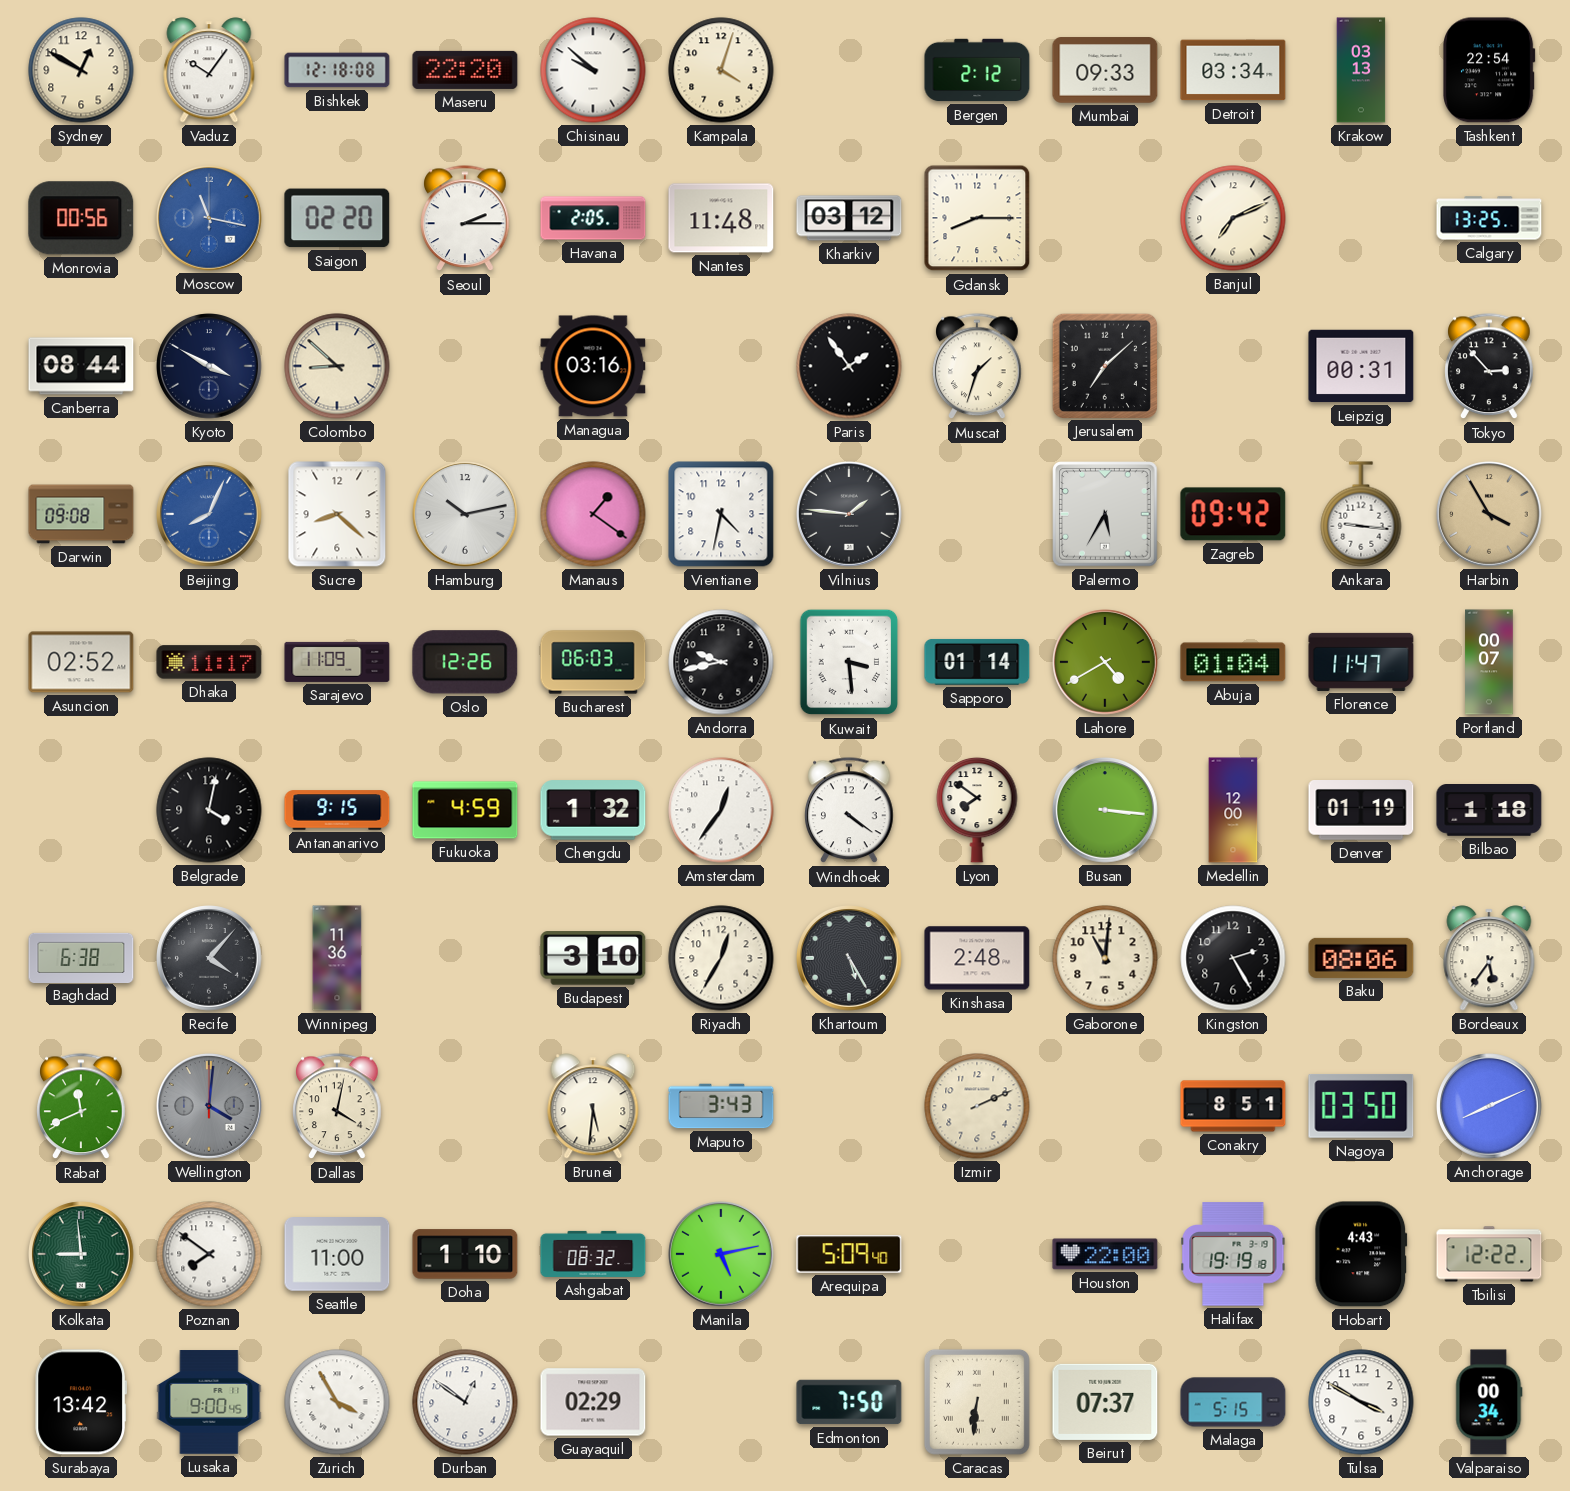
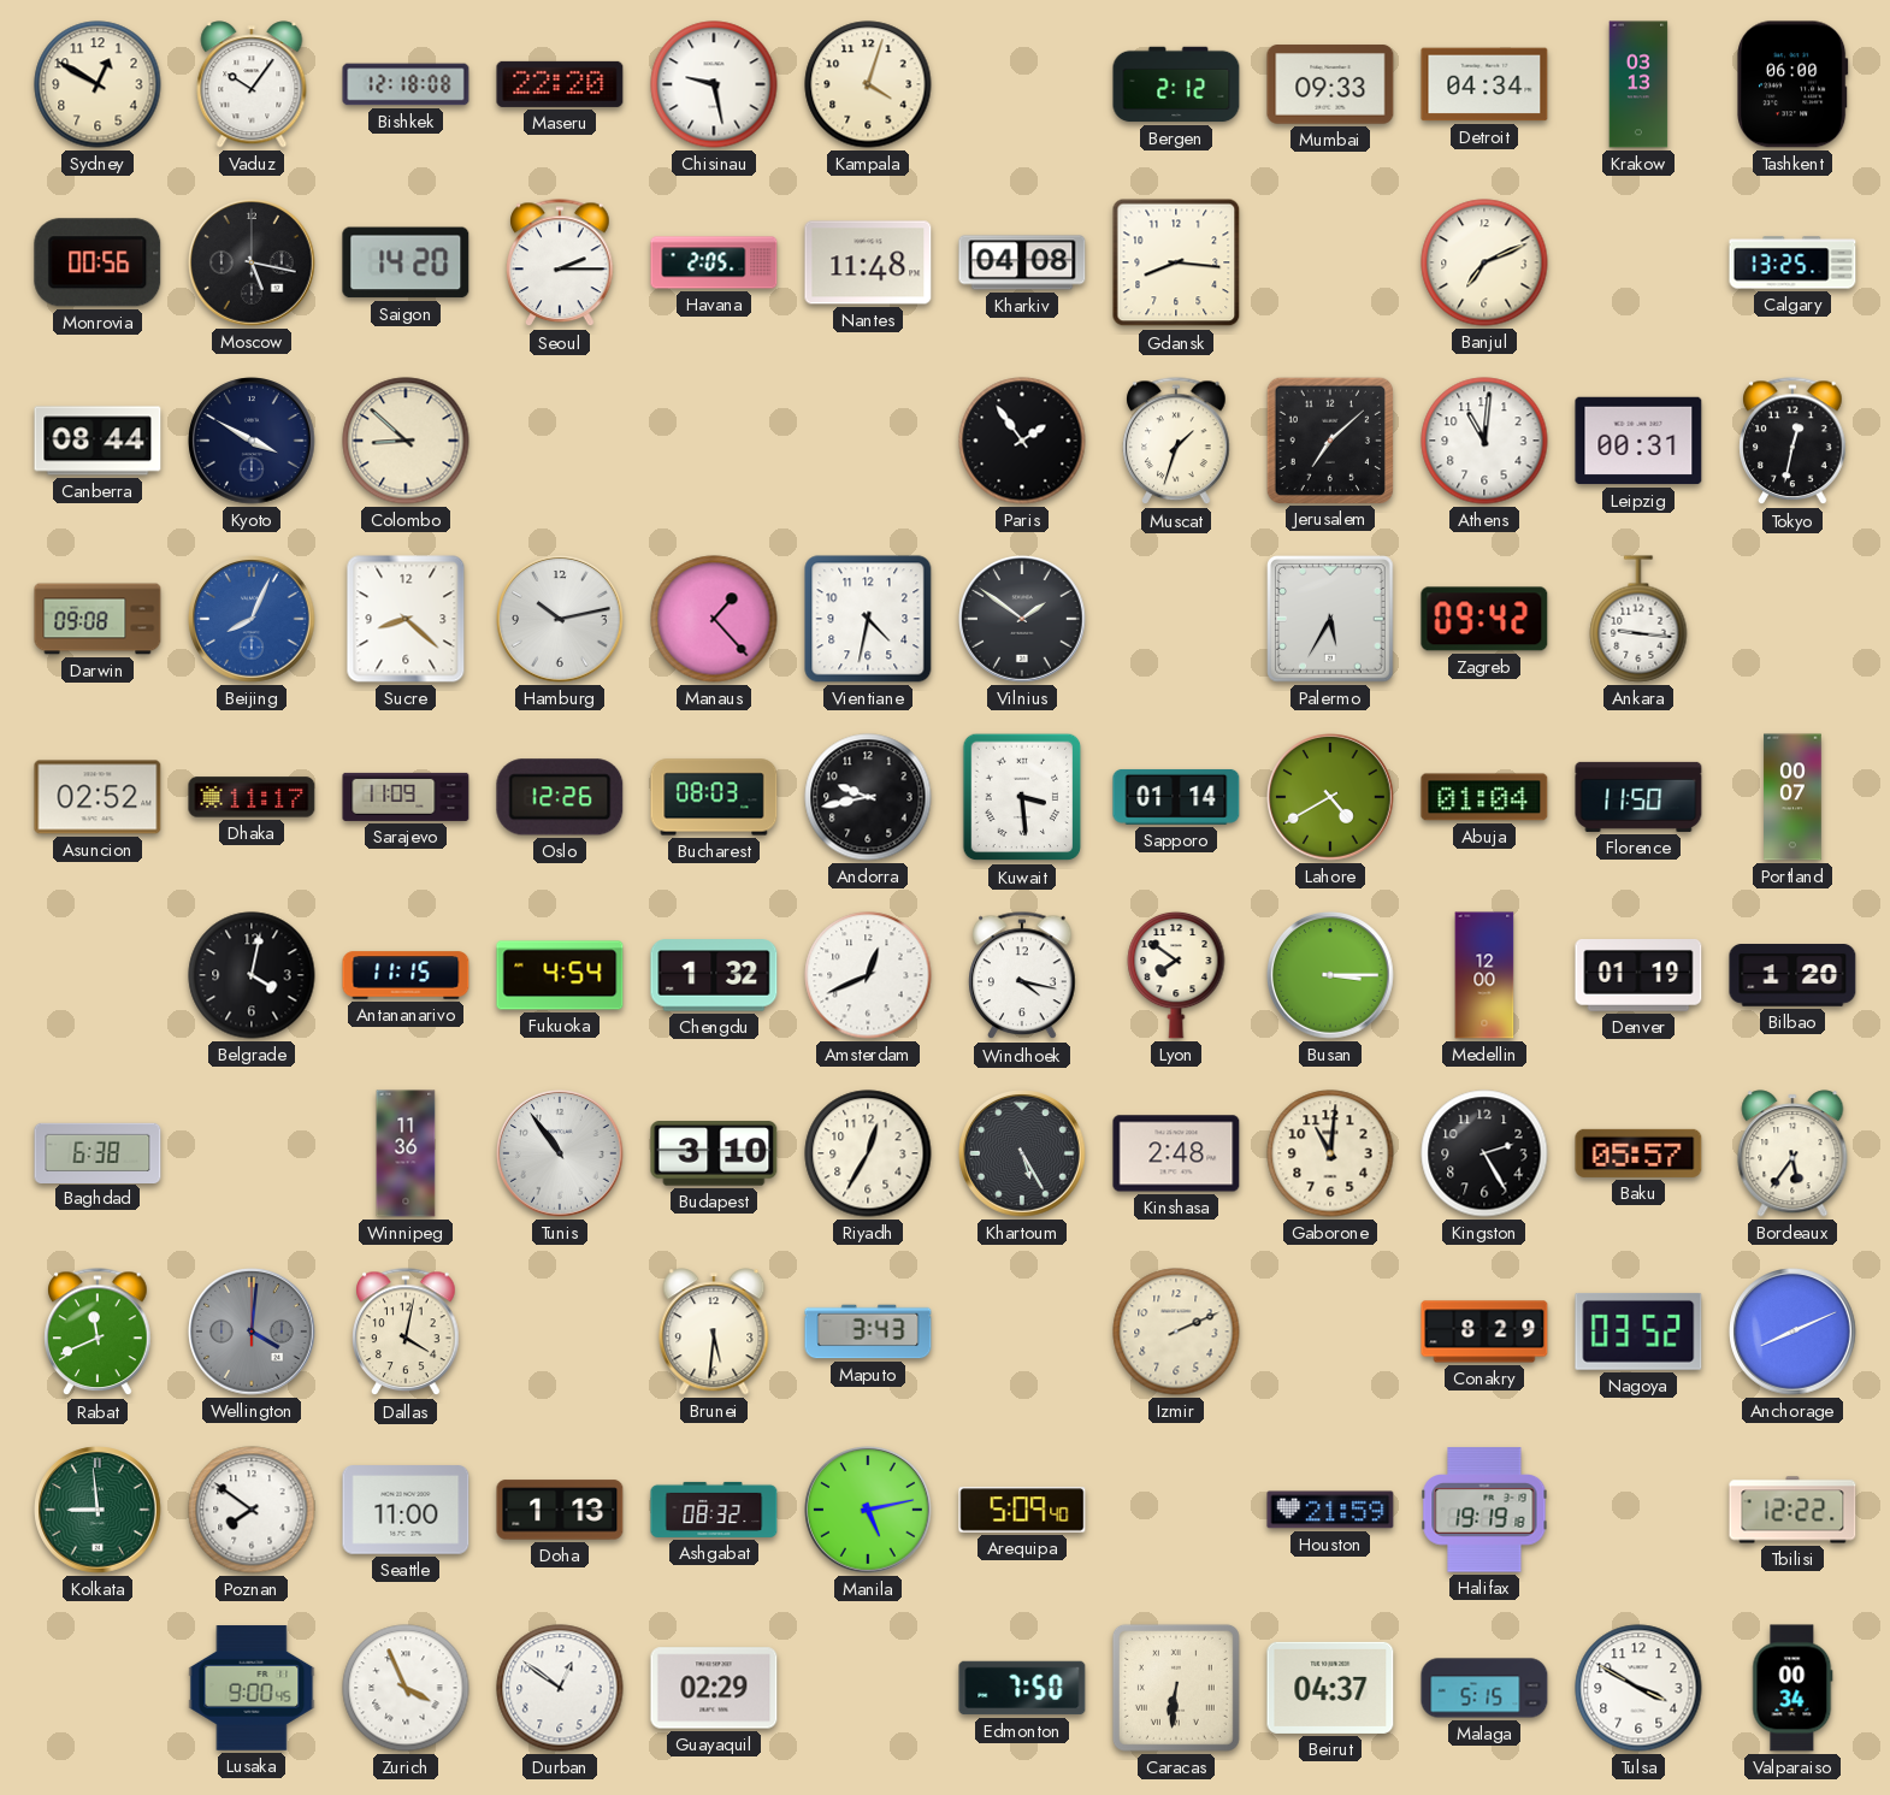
Chisinau: 9:52 -> 9:28
Detroit: 03:34 -> 04:34
Tashkent: 22:54 -> 06:00
Moscow: 11:17 -> 5:17
Moscow dial: blue -> black
Saigon: 02:20 -> 14:20
Kharkiv: 03:12 -> 04:08
Gdansk: 8:15 -> 8:16
Managua: 03:16 -> none
Athens: none -> 11:01
Tokyo: 2:53 -> 12:32
Manaus: 1:21 -> 1:23
Vilnius: 1:46 -> 1:51
Harbin: 3:55 -> none
Bucharest: 06:03 -> 08:03
Florence: 11:47 -> 11:50
Antananarivo: 9:15 -> 11:15
Fukuoka: 4:59 -> 4:54
Amsterdam: 12:36 -> 12:41
Windhoek: 4:21 -> 4:17
Busan: 3:16 -> 3:15
Bilbao: 1:18 -> 1:20
Recife: 4:07 -> none
Tunis: none -> 10:54
Baku: 08:06 -> 05:57
Conakry: 8:51 -> 8:29
Nagoya: 03:50 -> 03:52
Doha: 1:10 -> 1:13
Houston: 22:00 -> 21:59
Hobart: 4:43 -> none
Surabaya: 13:42 -> none
Zurich: 3:55 -> 3:56
Beirut: 07:37 -> 04:37
